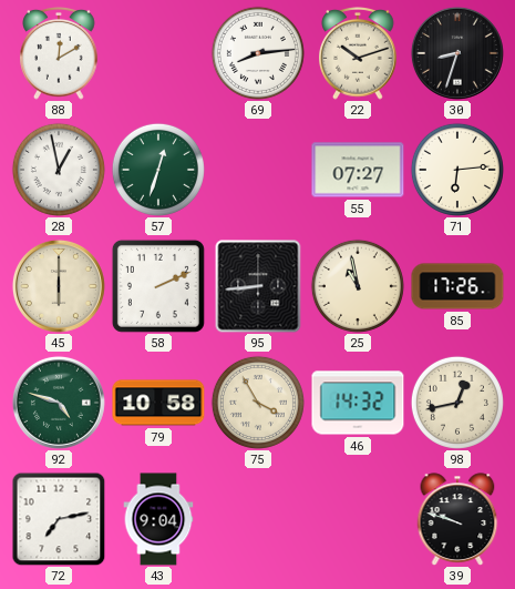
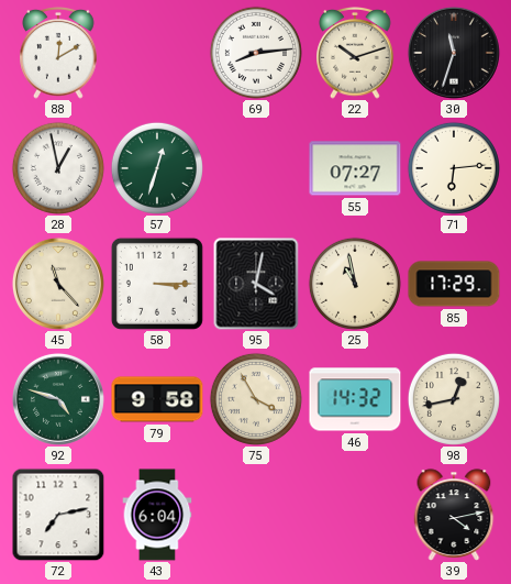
30: 8:33 -> 11:33
45: 6:00 -> 11:23
58: 2:11 -> 3:15
95: 8:44 -> 4:02
85: 17:26 -> 17:29
79: 10:58 -> 9:58
43: 9:04 -> 6:04
39: 9:48 -> 4:13
